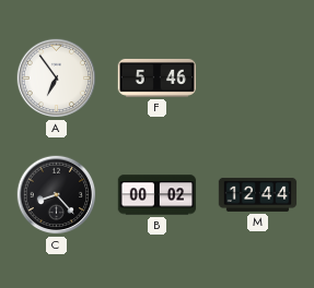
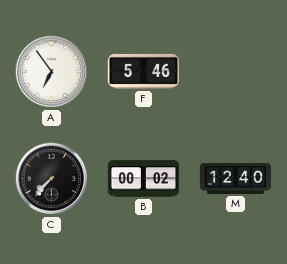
C: 8:23 -> 7:37
M: 12:44 -> 12:40
